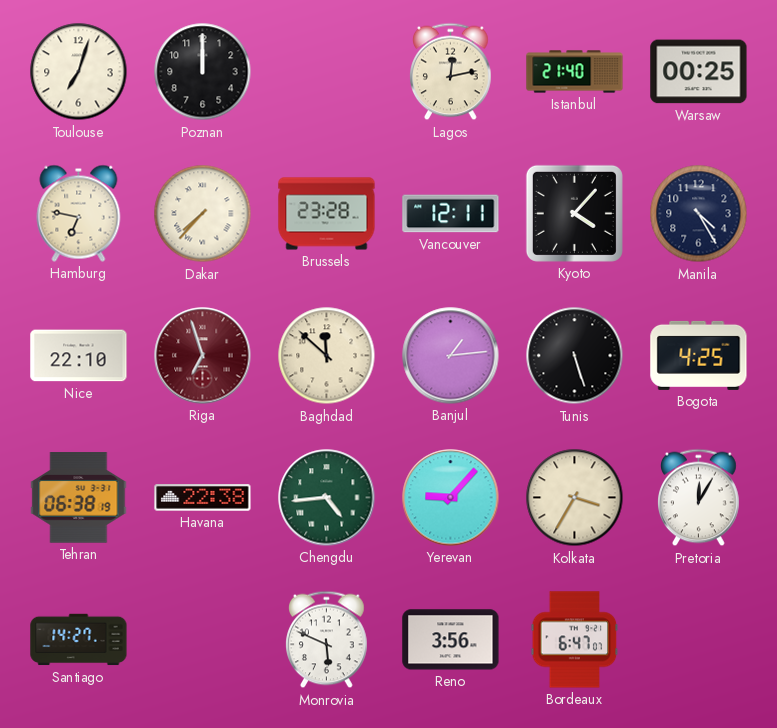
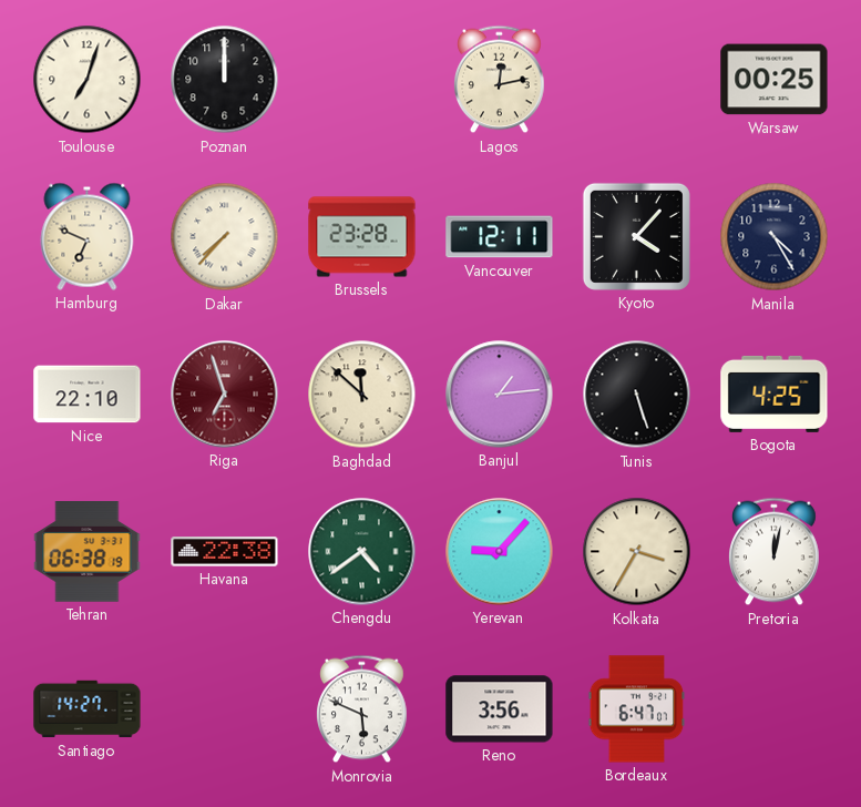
Istanbul: 21:40 -> none
Hamburg: 6:47 -> 6:49
Chengdu: 4:44 -> 4:39
Pretoria: 12:05 -> 12:02
